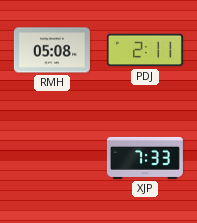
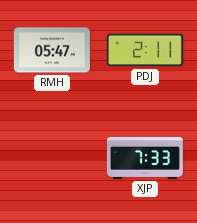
RMH: 05:08 -> 05:47
